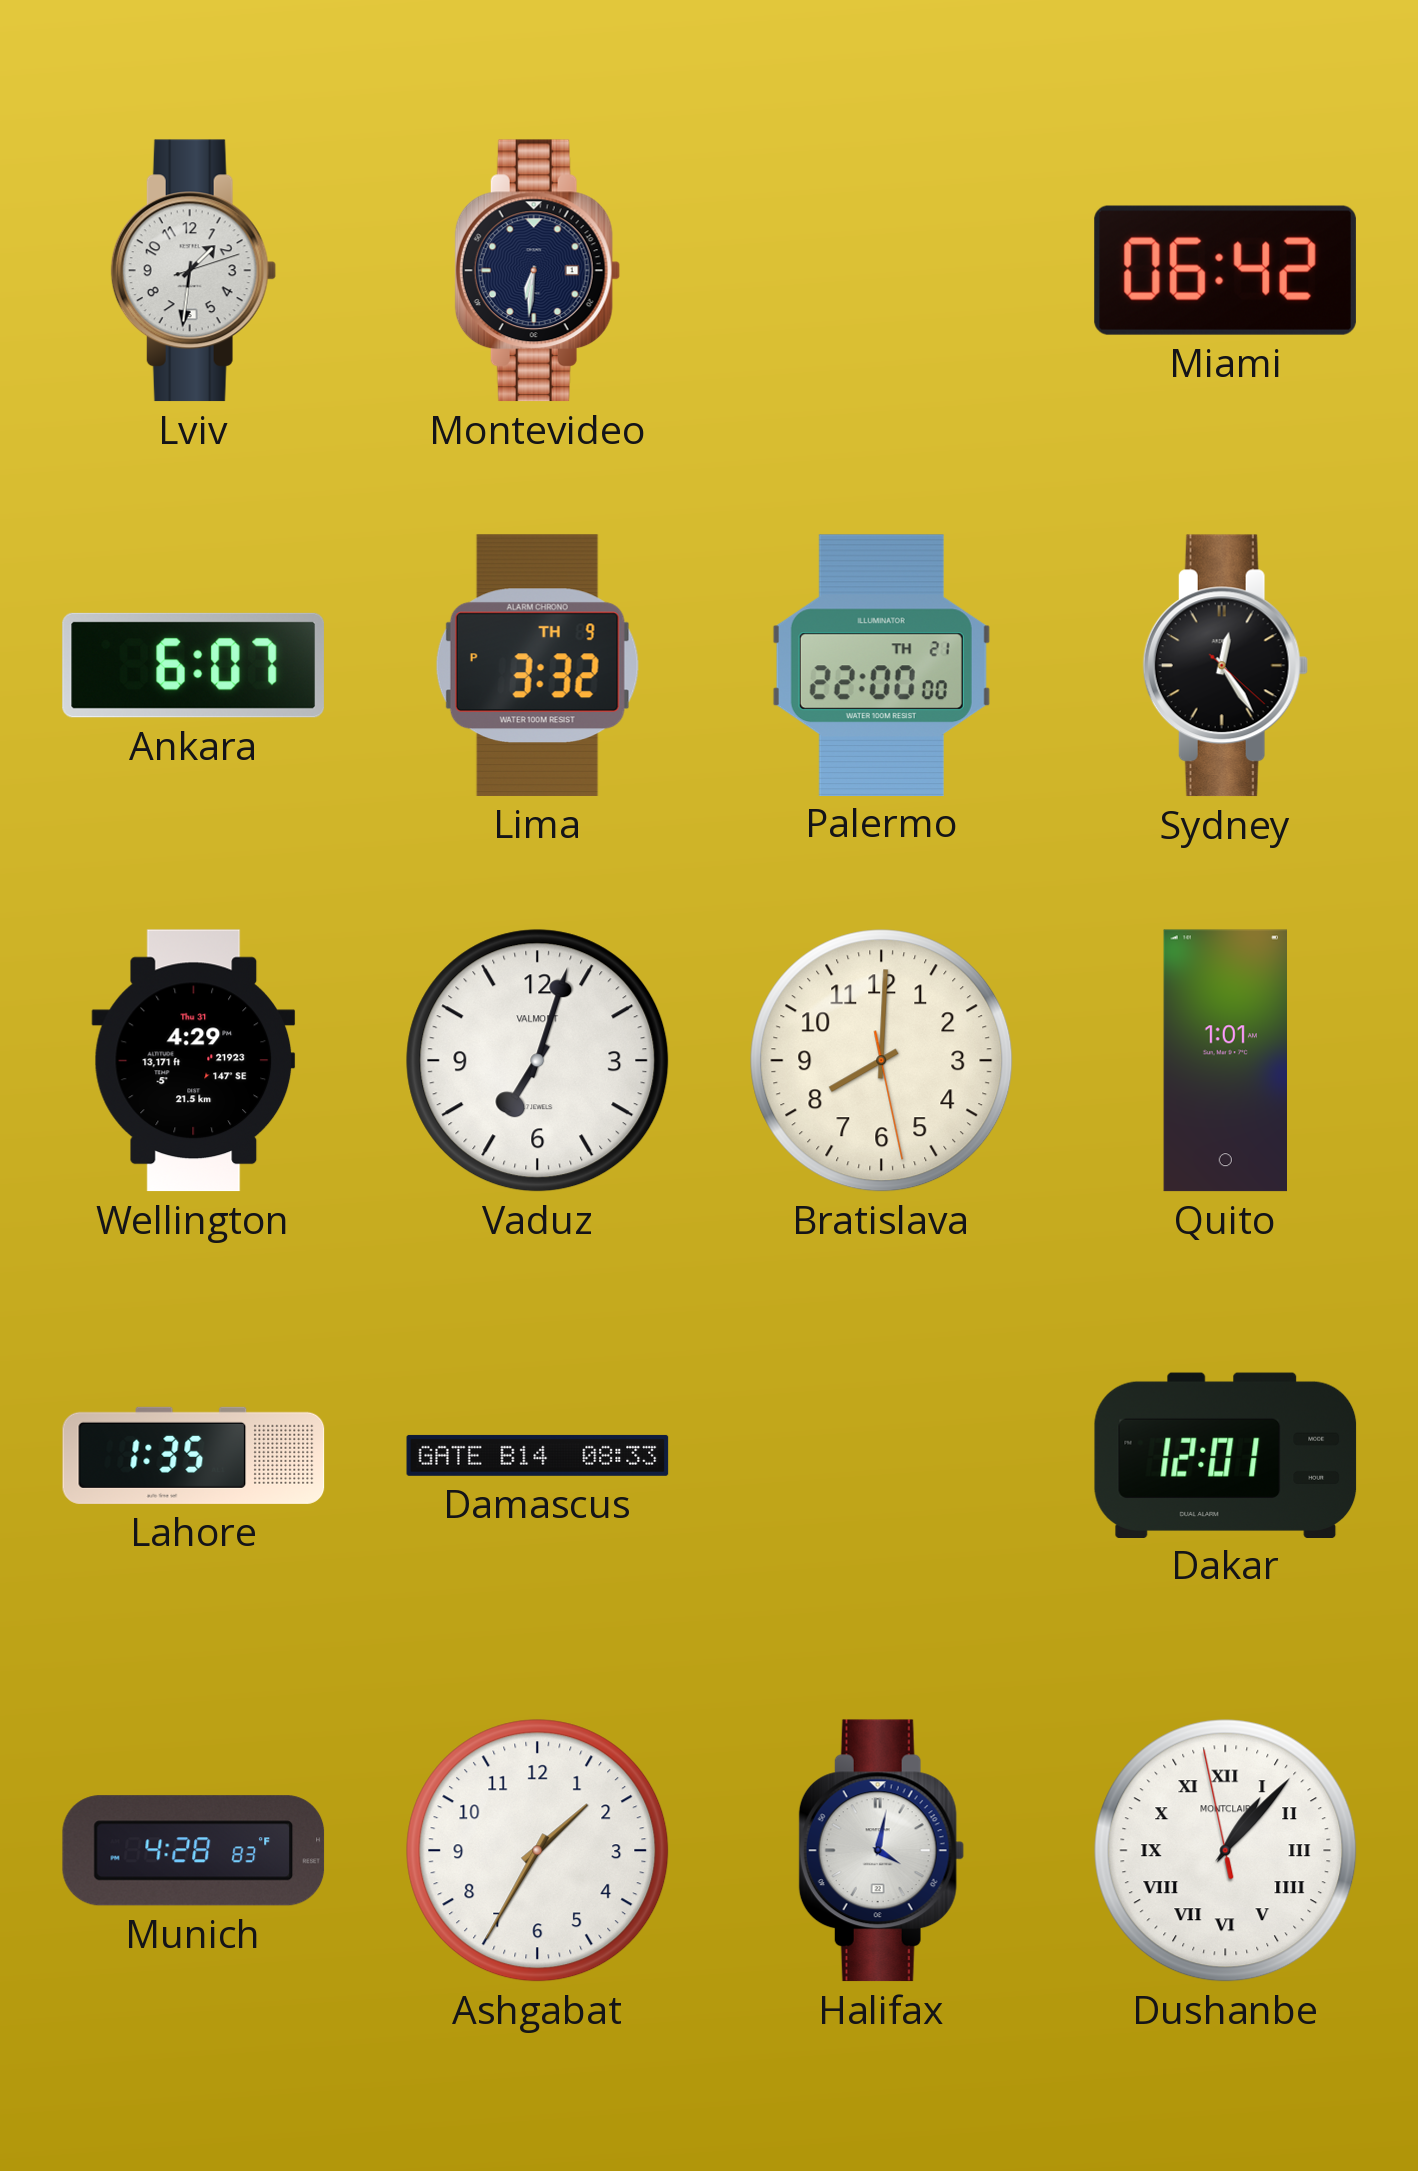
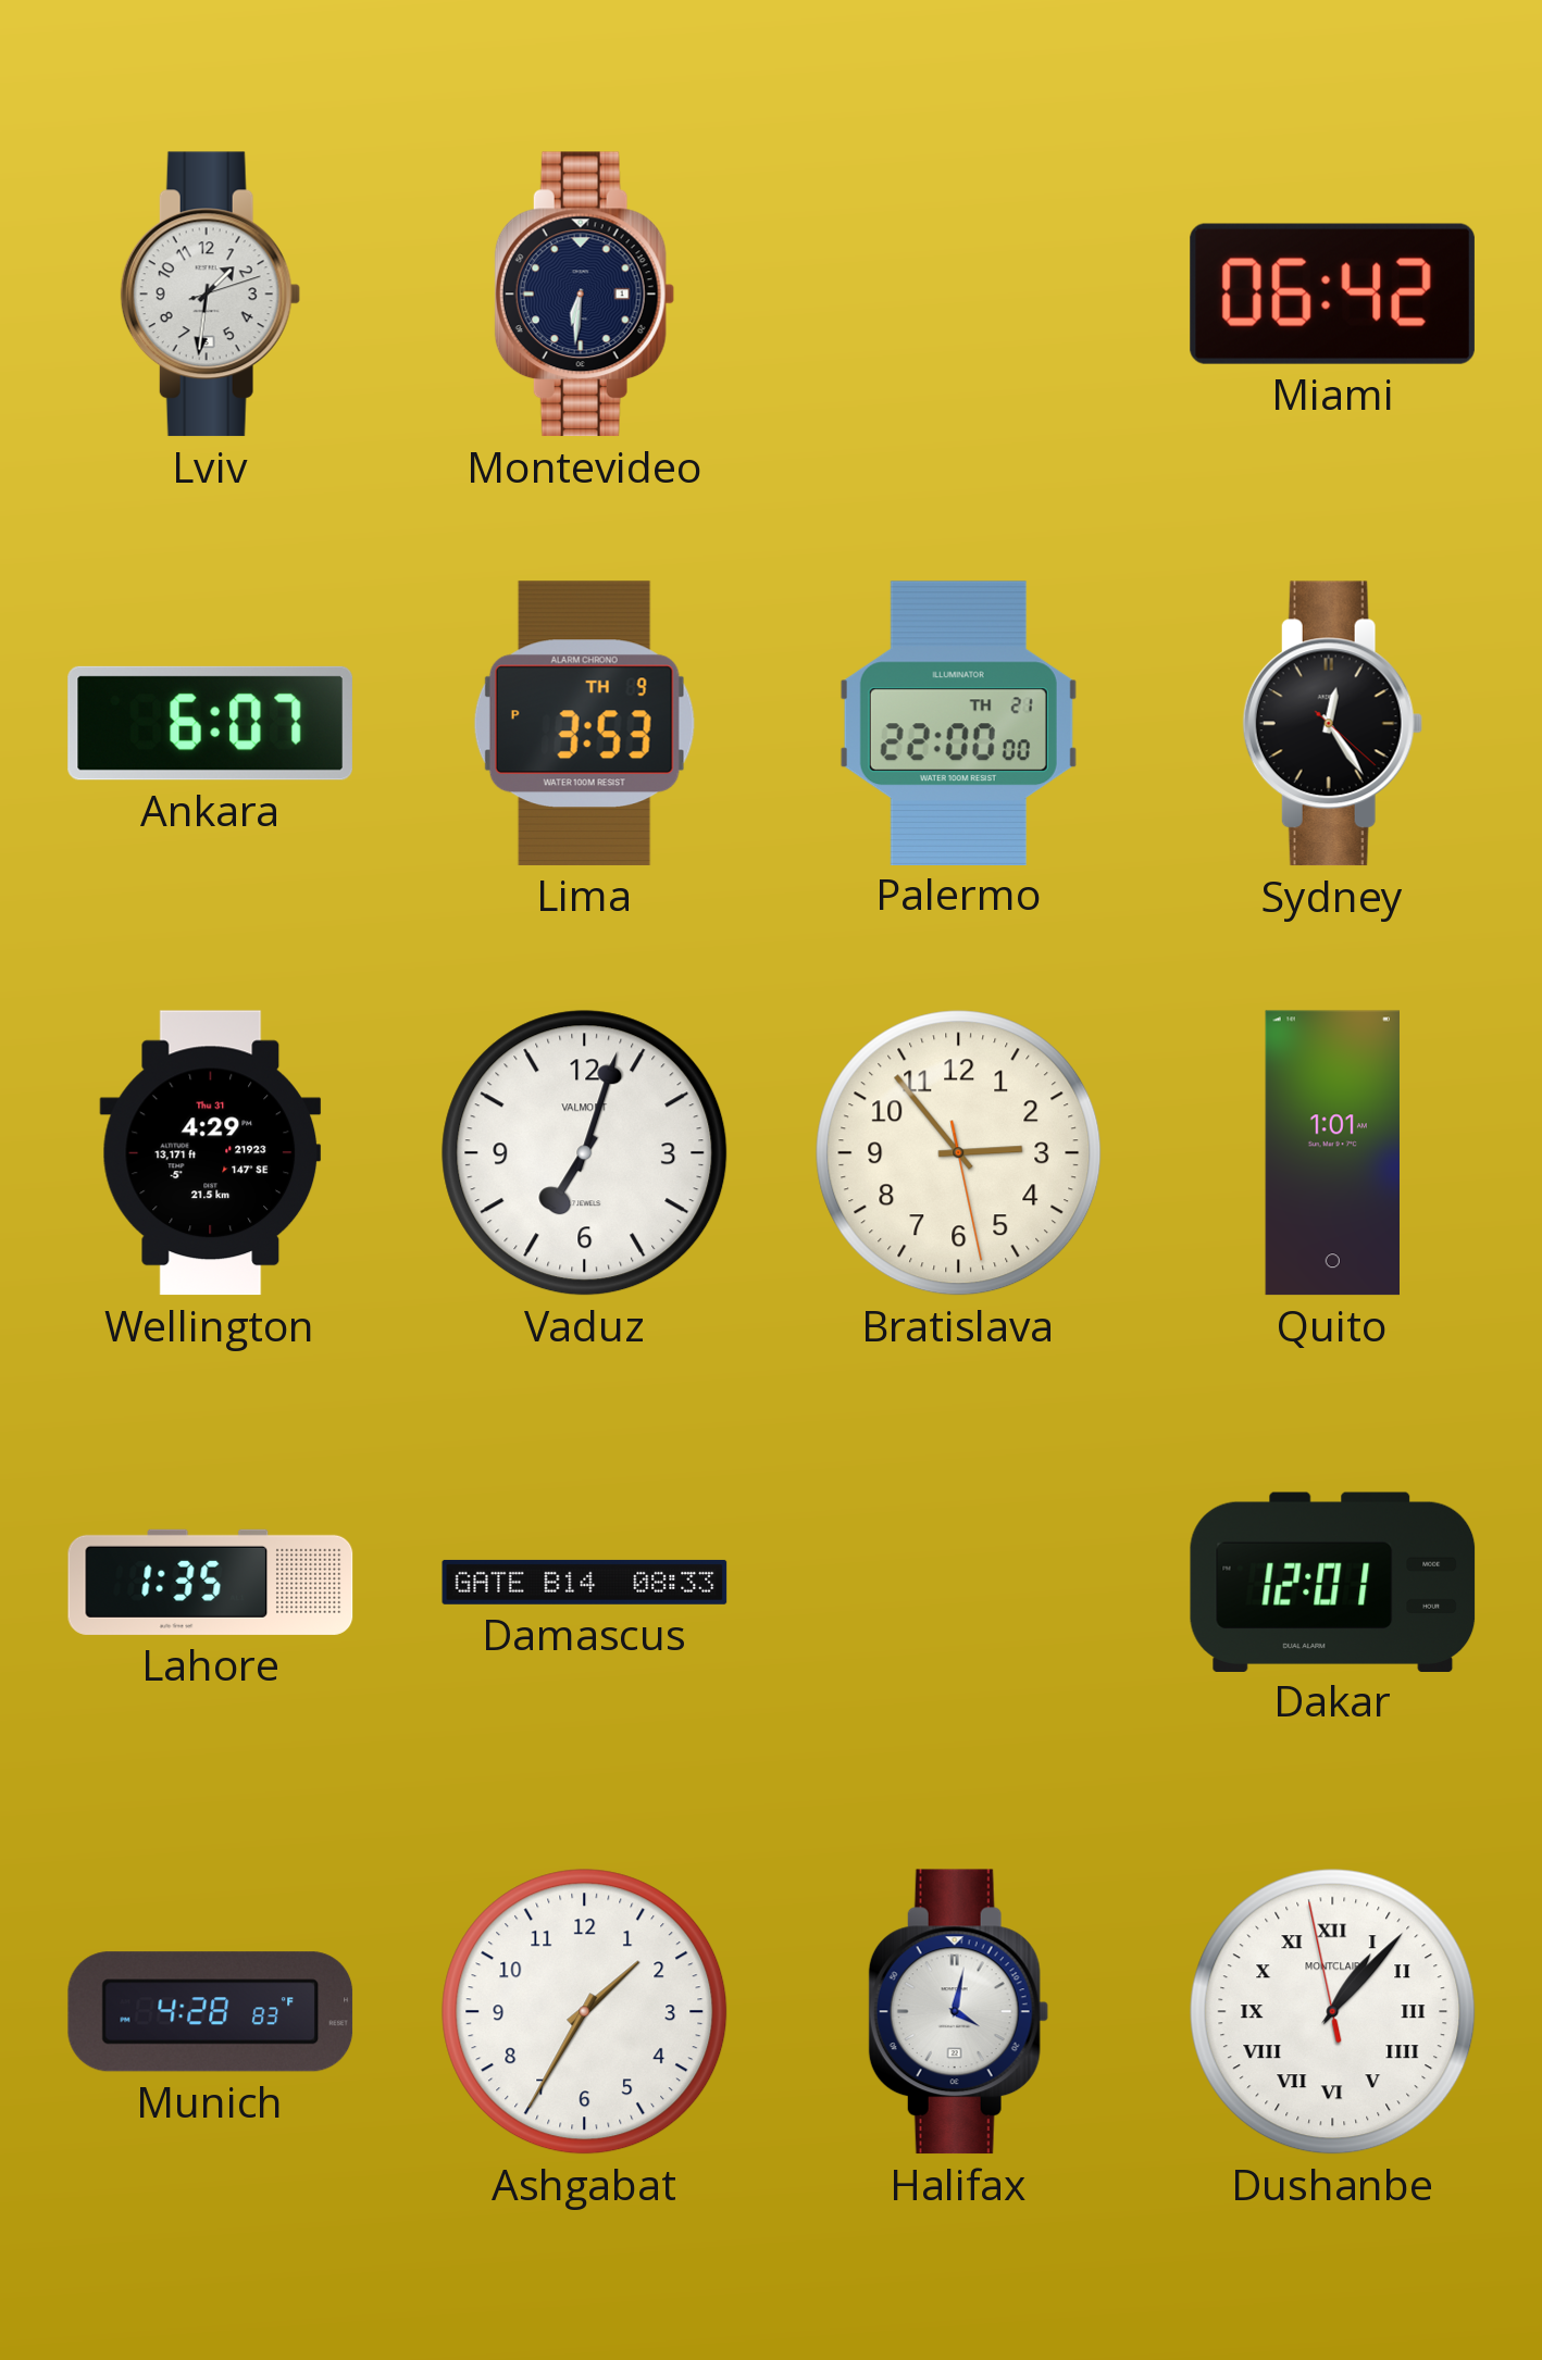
Lima: 3:32 -> 3:53
Bratislava: 8:00 -> 2:53
